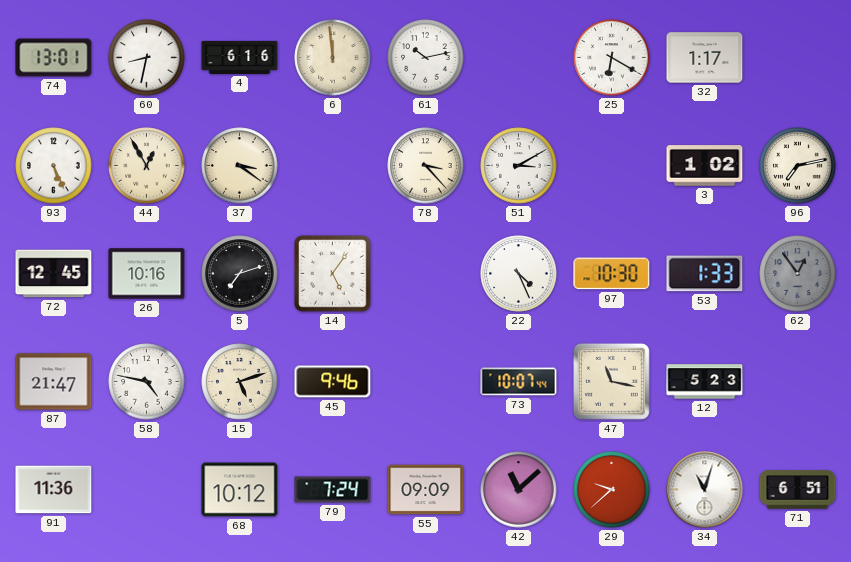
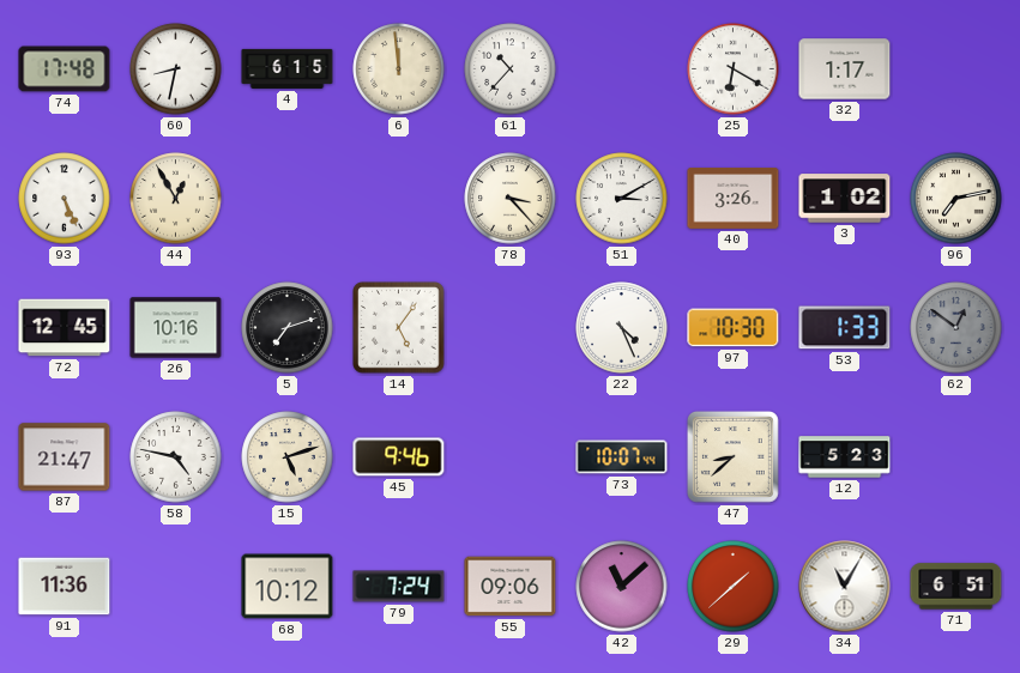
74: 13:01 -> 17:48
4: 6:16 -> 6:15
61: 10:13 -> 10:37
37: 3:21 -> none
40: none -> 3:26
62: 12:54 -> 12:51
47: 11:17 -> 8:38
55: 09:09 -> 09:06
29: 9:38 -> 1:38
34: 11:03 -> 11:05
